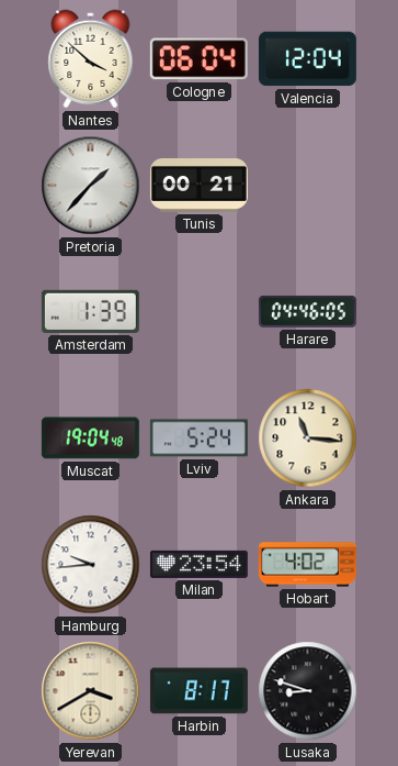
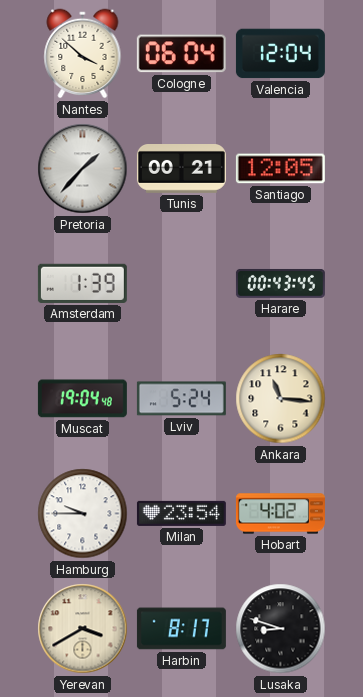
Santiago: none -> 12:05
Harare: 04:46 -> 00:43
Hamburg: 9:44 -> 9:45
